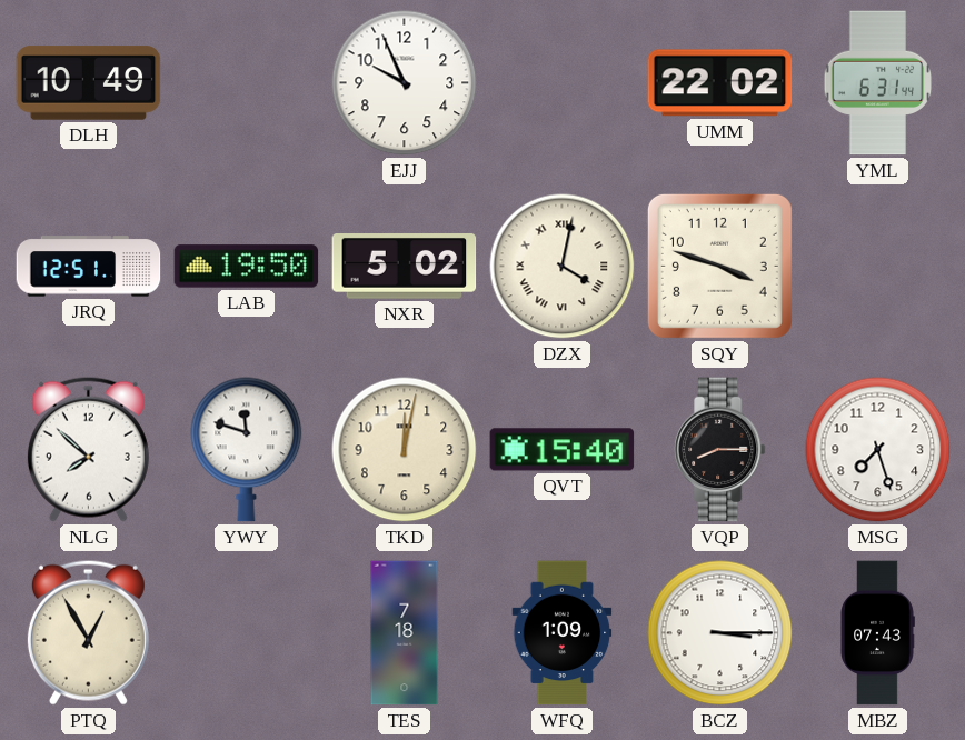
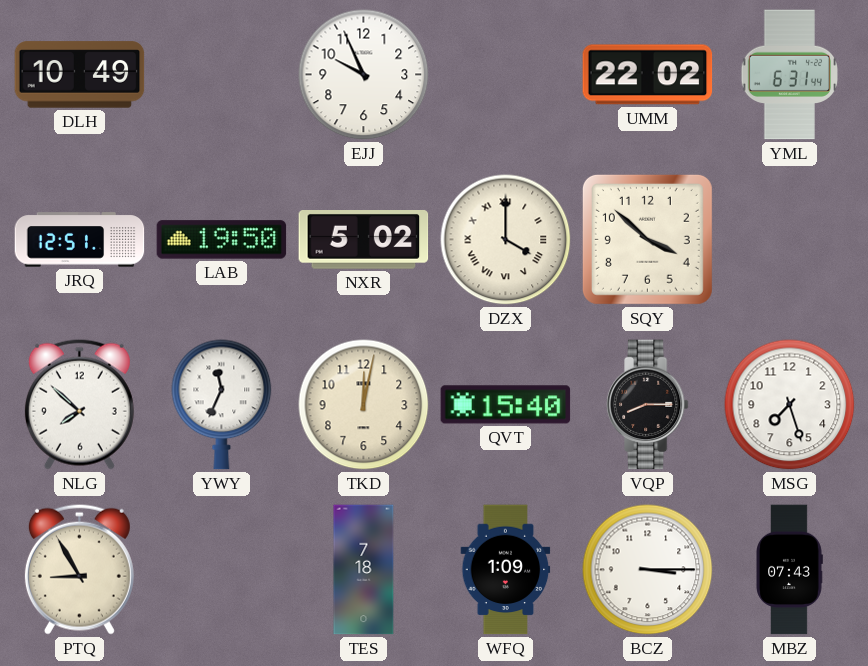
DZX: 4:02 -> 4:00
SQY: 3:48 -> 3:52
YWY: 11:48 -> 11:34
PTQ: 12:55 -> 8:55
